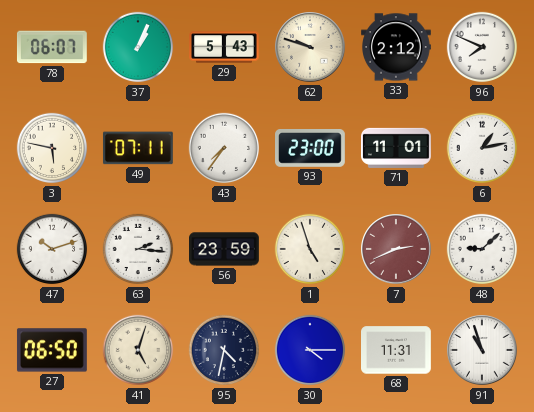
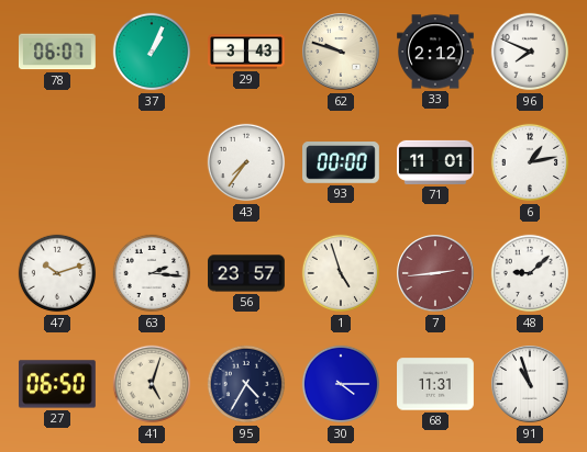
29: 5:43 -> 3:43
3: 5:47 -> none
49: 07:11 -> none
93: 23:00 -> 00:00
56: 23:59 -> 23:57
7: 2:41 -> 2:44
95: 4:32 -> 4:35
